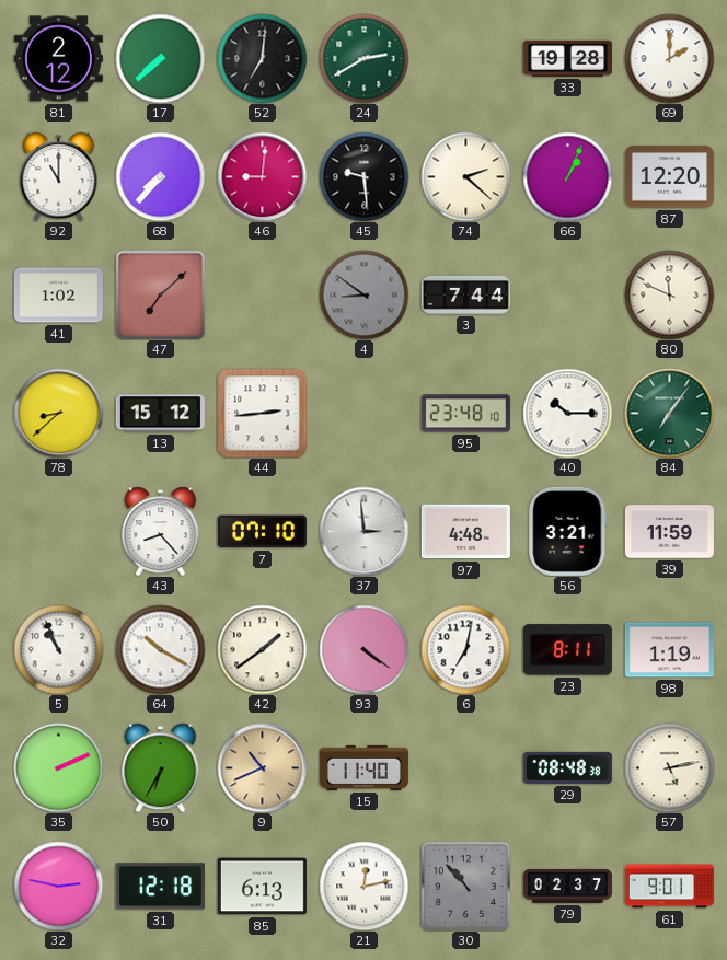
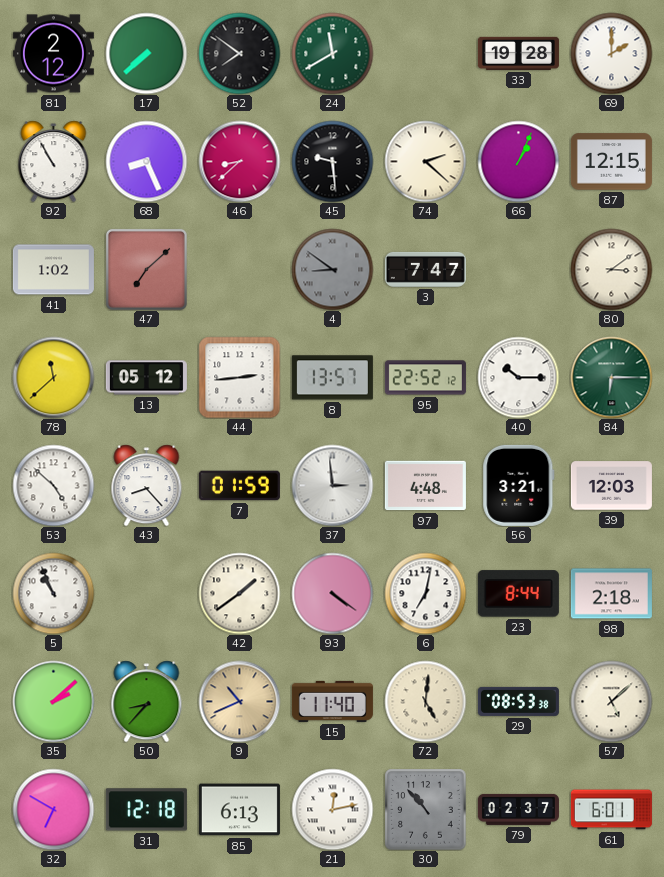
52: 7:01 -> 7:51
24: 2:40 -> 11:40
92: 11:00 -> 10:55
68: 7:37 -> 8:26
46: 9:01 -> 8:38
87: 12:20 -> 12:15
3: 7:44 -> 7:47
80: 11:49 -> 3:09
78: 8:38 -> 11:38
13: 15:12 -> 05:12
8: none -> 13:57
95: 23:48 -> 22:52
84: 7:06 -> 6:15
53: none -> 4:52
7: 07:10 -> 01:59
39: 11:59 -> 12:03
64: 10:20 -> none
23: 8:11 -> 8:44
98: 1:19 -> 2:18
35: 2:11 -> 2:08
50: 6:35 -> 8:37
72: none -> 5:01
29: 08:48 -> 08:53
57: 5:13 -> 5:08
32: 2:47 -> 6:50
61: 9:01 -> 6:01
